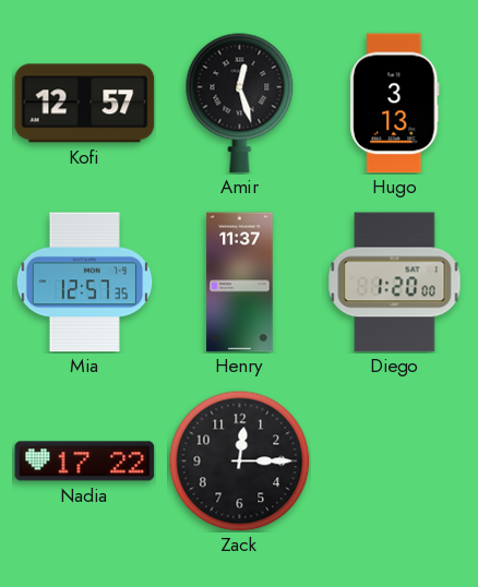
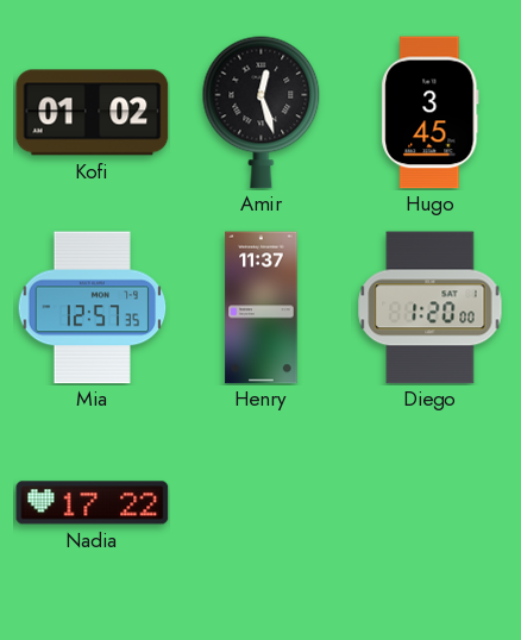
Kofi: 12:57 -> 01:02
Hugo: 3:13 -> 3:45
Zack: 12:15 -> none
